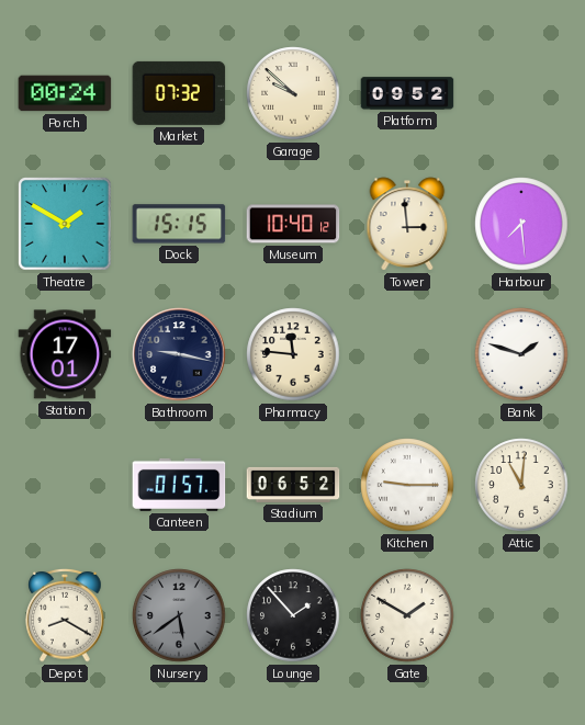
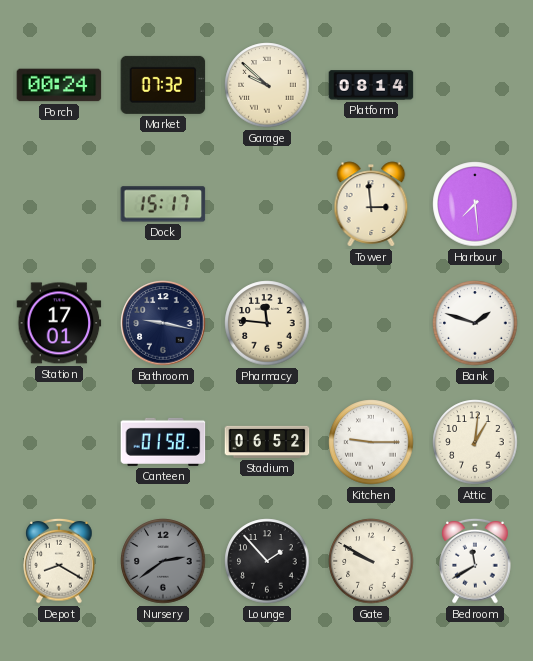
Platform: 09:52 -> 08:14
Theatre: 1:50 -> none
Dock: 15:15 -> 15:17
Museum: 10:40 -> none
Canteen: 01:57 -> 01:58
Attic: 11:01 -> 1:01
Nursery: 5:39 -> 2:39
Gate: 1:50 -> 9:50
Bedroom: none -> 11:40
